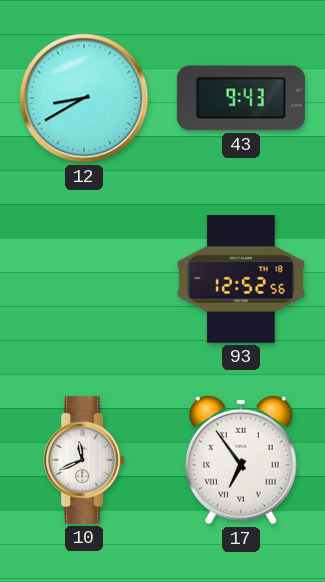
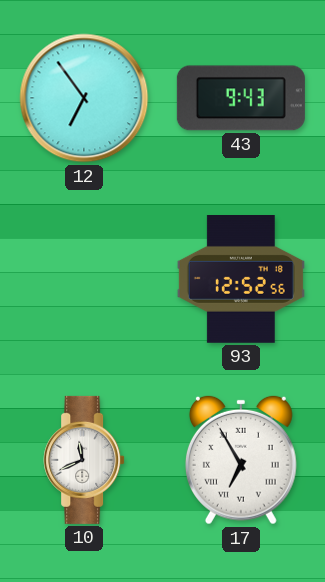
12: 8:40 -> 6:54
17: 6:54 -> 6:55
